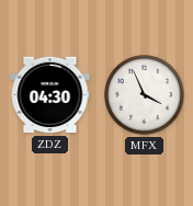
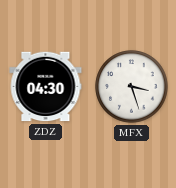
MFX: 3:56 -> 3:27
